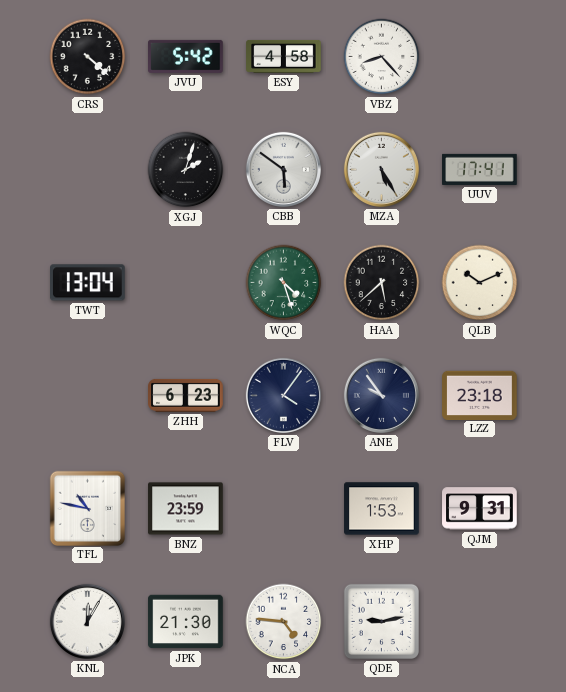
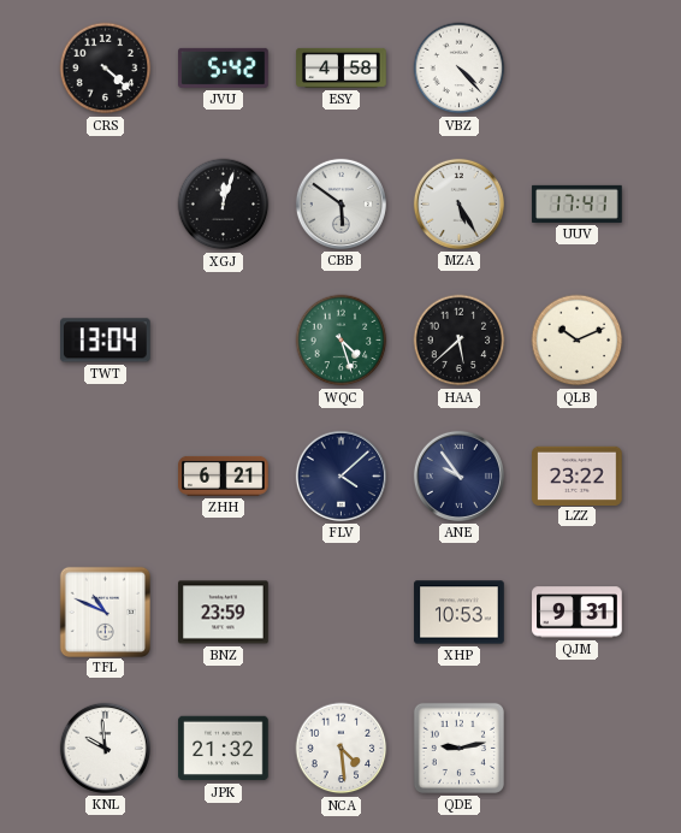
VBZ: 8:23 -> 4:23
XGJ: 2:03 -> 12:03
ZHH: 6:23 -> 6:21
FLV: 4:06 -> 4:08
LZZ: 23:18 -> 23:22
TFL: 10:47 -> 10:49
XHP: 1:53 -> 10:53
KNL: 12:05 -> 9:59
JPK: 21:30 -> 21:32
NCA: 4:46 -> 4:29
